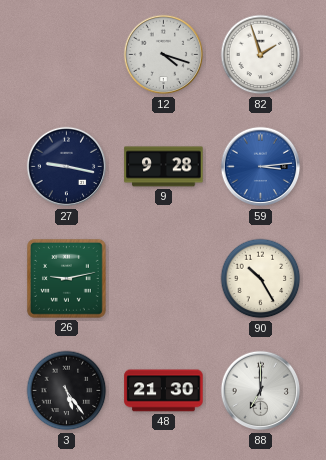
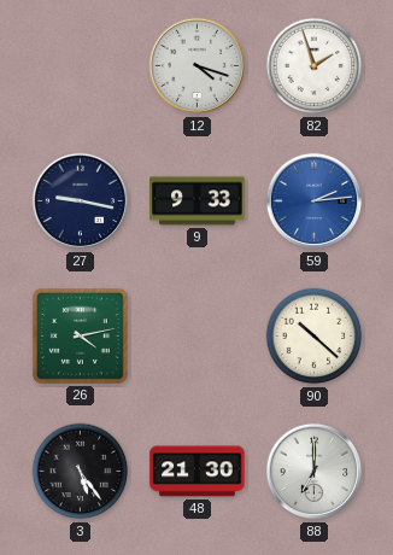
9: 9:28 -> 9:33
59: 3:14 -> 2:14
26: 9:13 -> 4:13
90: 10:25 -> 10:22
